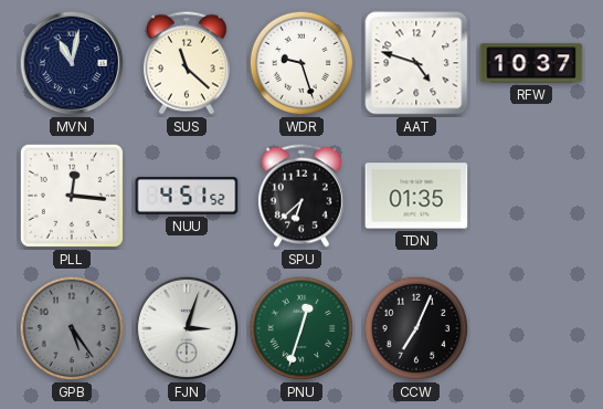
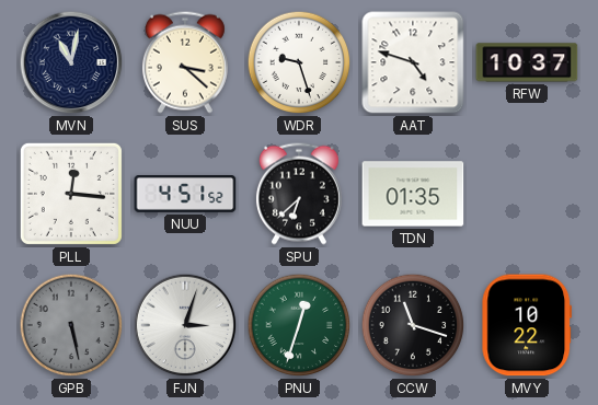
SUS: 11:22 -> 3:22
GPB: 5:24 -> 5:28
CCW: 7:04 -> 11:18
MVY: none -> 10:22
